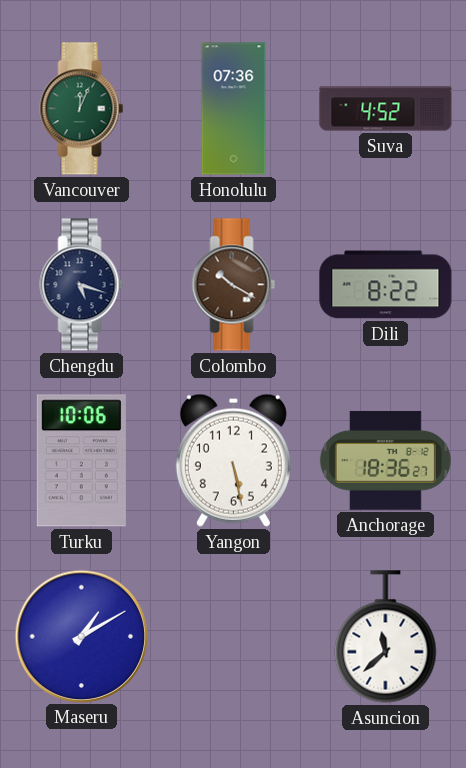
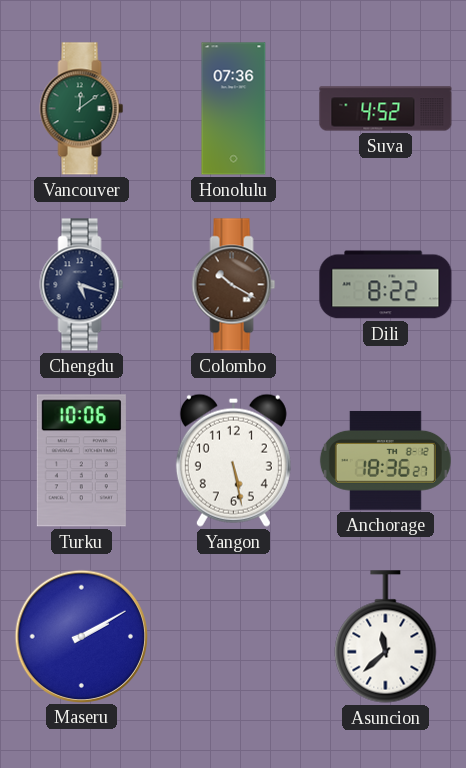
Vancouver: 12:04 -> 12:09
Maseru: 1:10 -> 2:10
